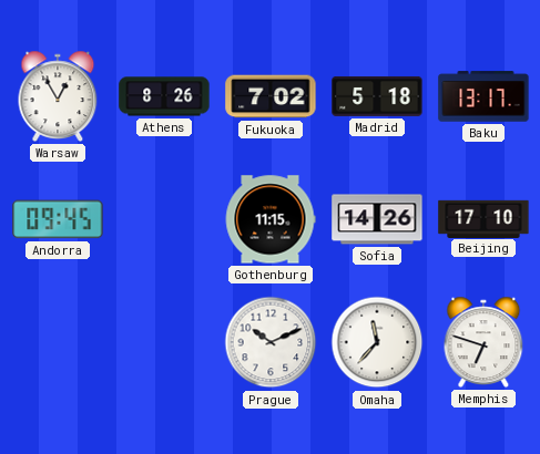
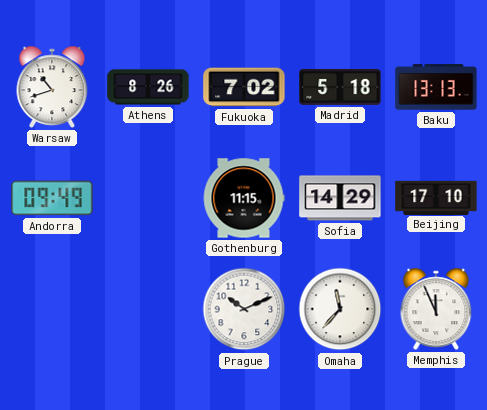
Warsaw: 12:55 -> 10:42
Baku: 13:17 -> 13:13
Andorra: 09:45 -> 09:49
Sofia: 14:26 -> 14:29
Memphis: 6:48 -> 11:56
